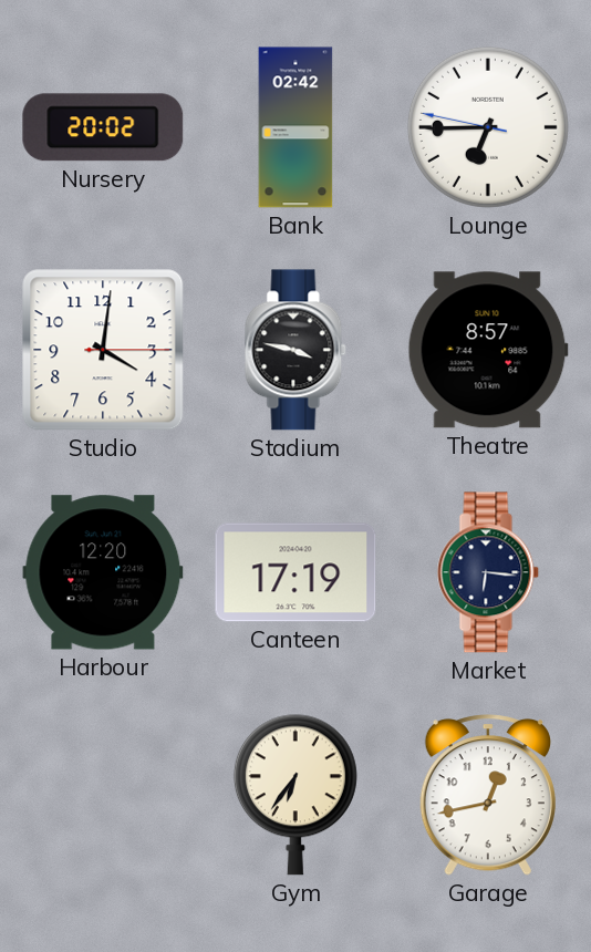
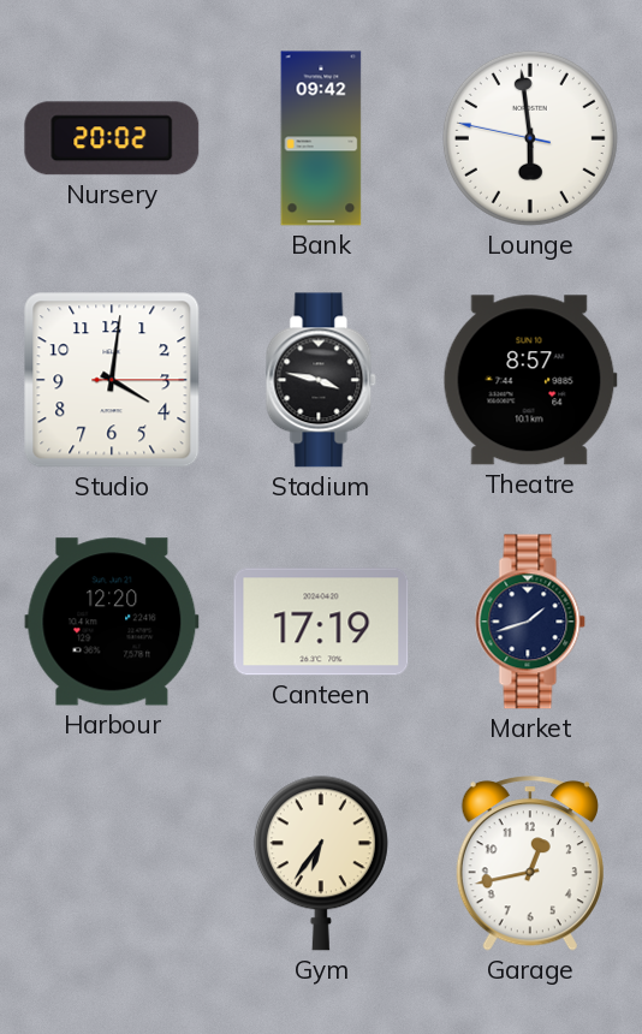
Bank: 02:42 -> 09:42
Lounge: 6:44 -> 5:58
Market: 6:16 -> 1:42
